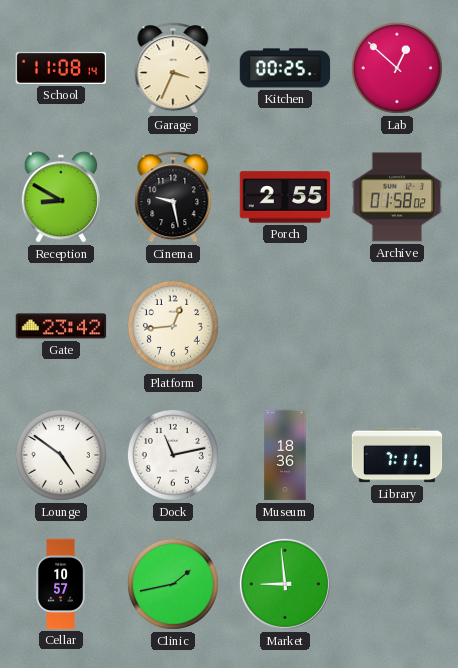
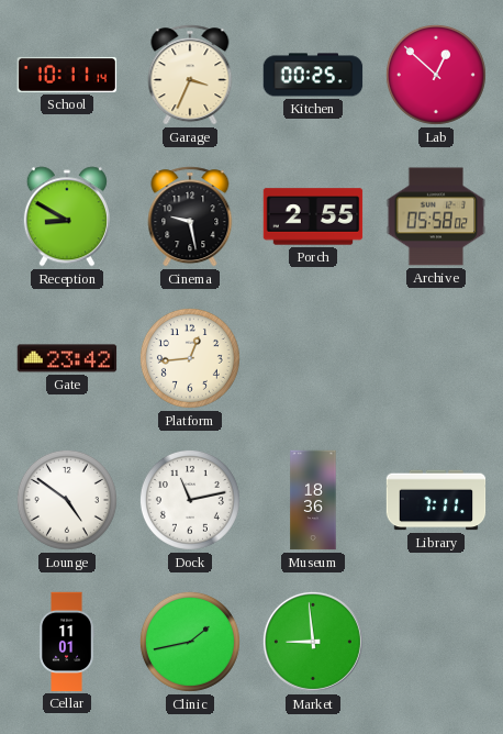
School: 11:08 -> 10:11
Archive: 01:58 -> 05:58
Cellar: 10:57 -> 11:01
